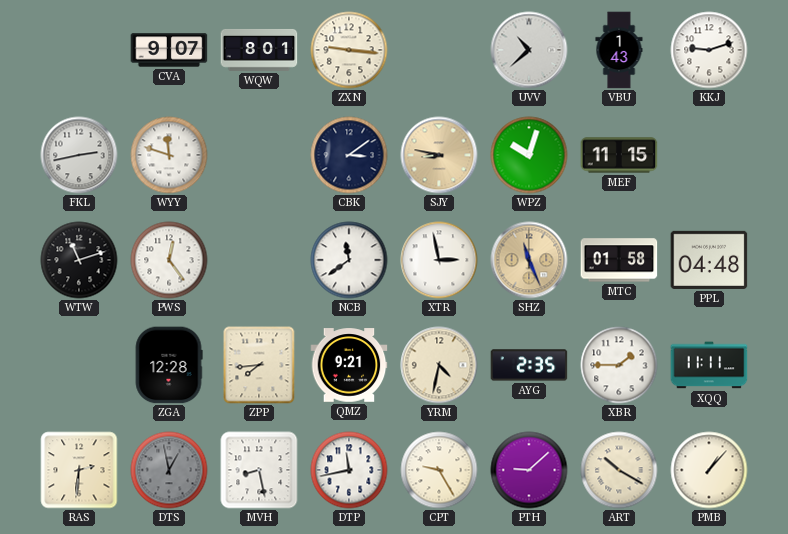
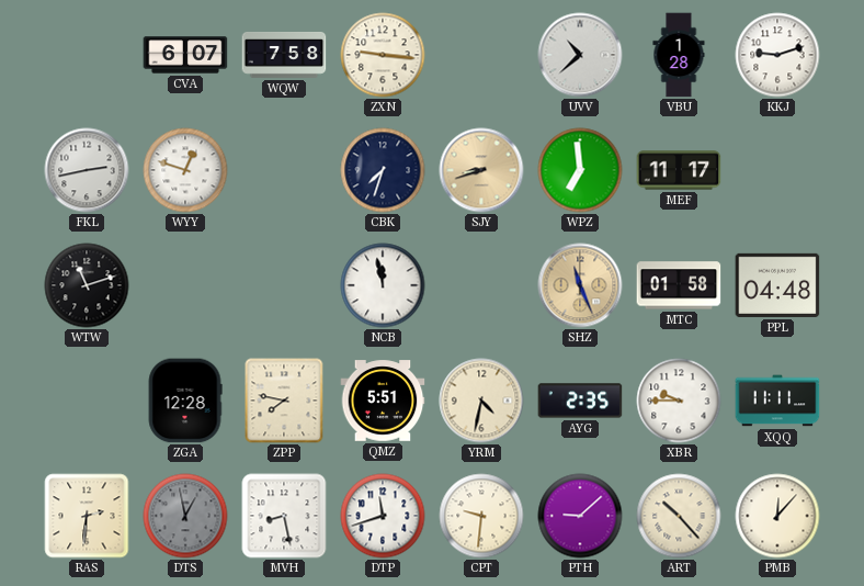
CVA: 9:07 -> 6:07
WQW: 8:01 -> 7:58
VBU: 1:43 -> 1:28
WYY: 11:48 -> 12:48
CBK: 3:09 -> 7:33
SJY: 8:47 -> 8:42
WPZ: 10:03 -> 6:59
MEF: 11:15 -> 11:17
PWS: 12:24 -> none
NCB: 11:39 -> 11:58
XTR: 2:58 -> none
ZPP: 7:44 -> 7:47
QMZ: 9:21 -> 5:51
XBR: 1:45 -> 9:45
DTP: 11:43 -> 11:42
CPT: 9:25 -> 9:31
ART: 10:20 -> 10:23
PMB: 1:07 -> 12:07
